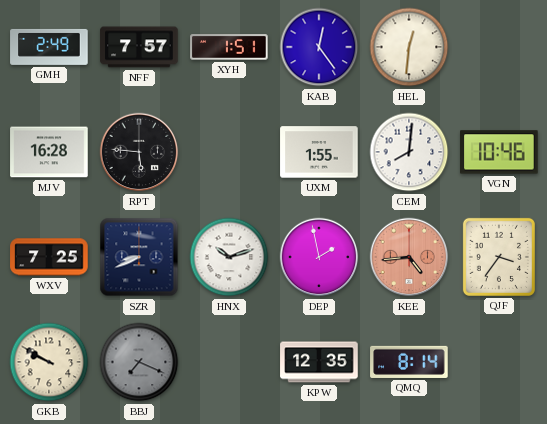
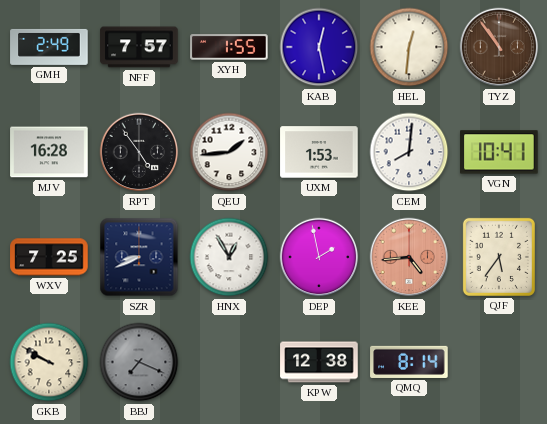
XYH: 1:51 -> 1:55
KAB: 12:24 -> 12:28
TYZ: none -> 10:54
RPT: 5:46 -> 4:54
QEU: none -> 1:44
UXM: 1:55 -> 1:53
VGN: 10:46 -> 10:41
HNX: 10:12 -> 12:55
QJF: 3:36 -> 5:36
KPW: 12:35 -> 12:38
